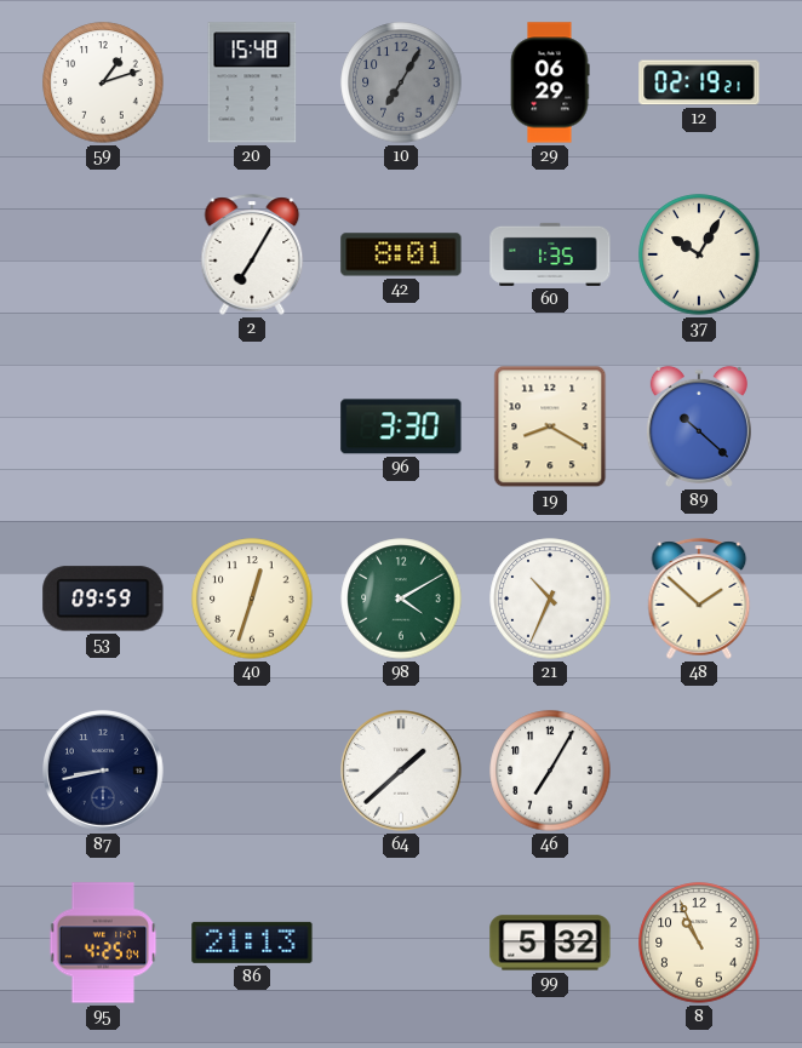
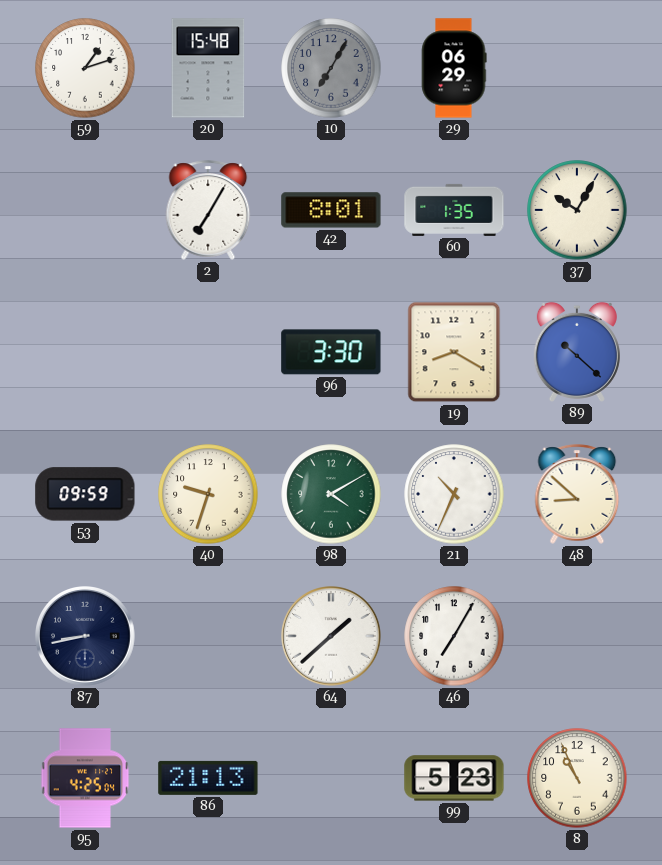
12: 02:19 -> none
40: 12:33 -> 9:33
48: 1:52 -> 8:52
99: 5:32 -> 5:23
